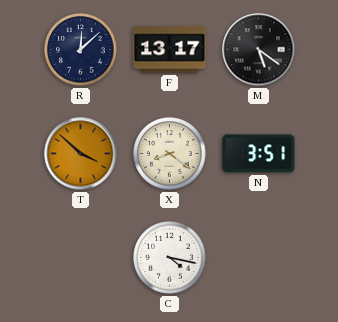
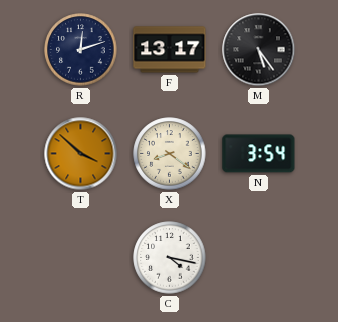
R: 12:08 -> 12:12
M: 5:21 -> 5:24
N: 3:51 -> 3:54
